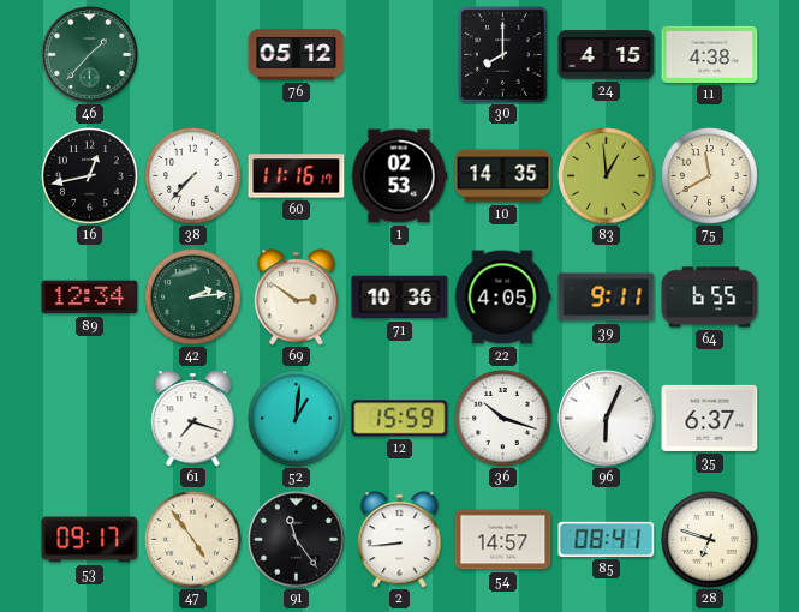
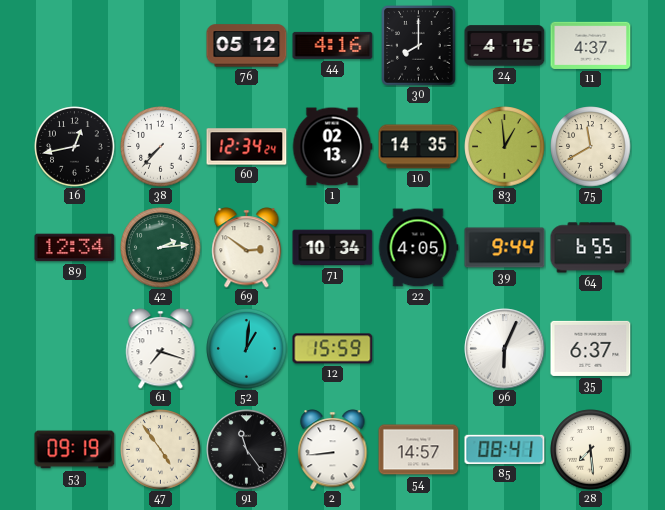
46: 1:37 -> none
44: none -> 4:16
11: 4:38 -> 4:37
60: 11:16 -> 12:34
1: 02:53 -> 02:13
71: 10:36 -> 10:34
39: 9:11 -> 9:44
36: 10:18 -> none
53: 09:17 -> 09:19
28: 6:48 -> 7:29
